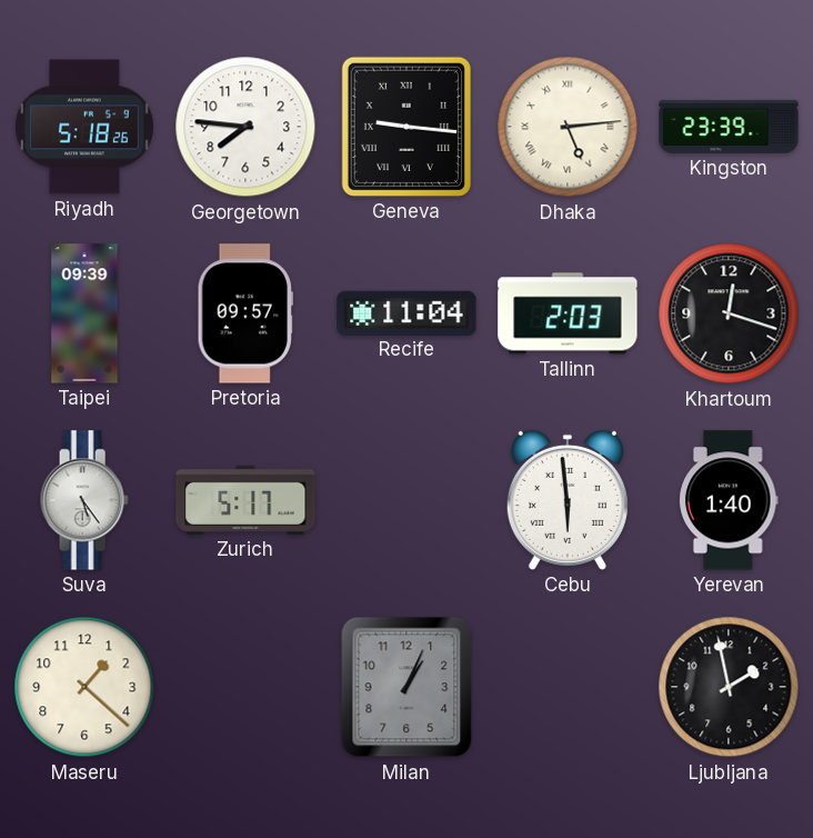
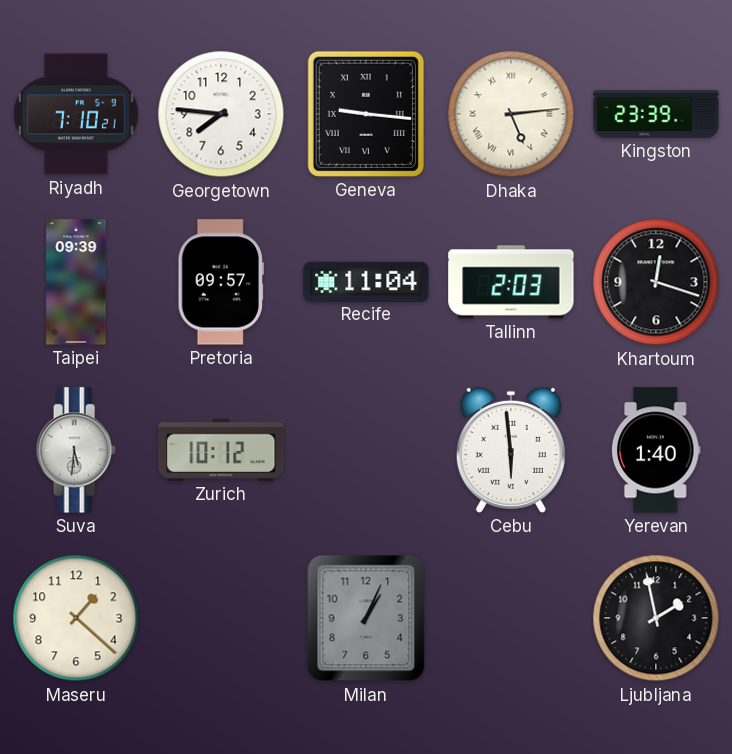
Riyadh: 5:18 -> 7:10
Suva: 5:24 -> 5:31
Zurich: 5:17 -> 10:12
